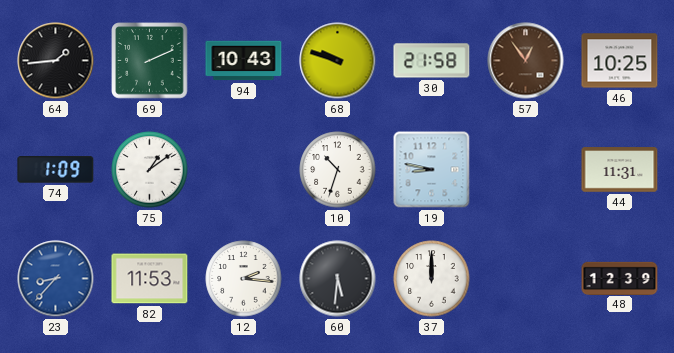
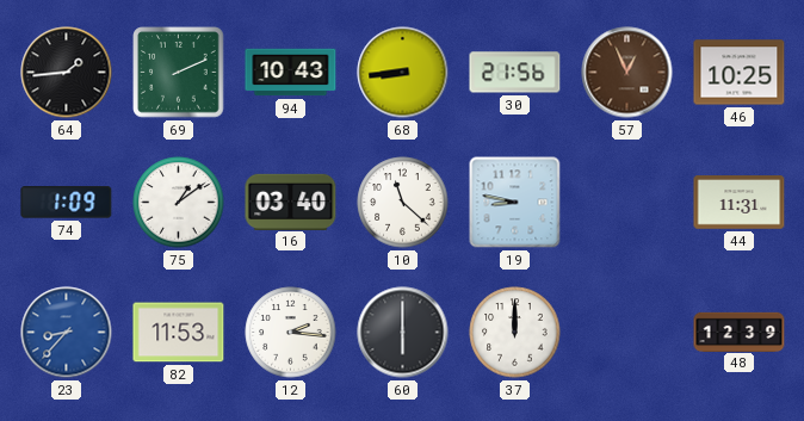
68: 9:48 -> 8:44
30: 21:58 -> 21:56
57: 12:54 -> 12:56
16: none -> 03:40
10: 10:33 -> 11:22
60: 5:31 -> 6:00
